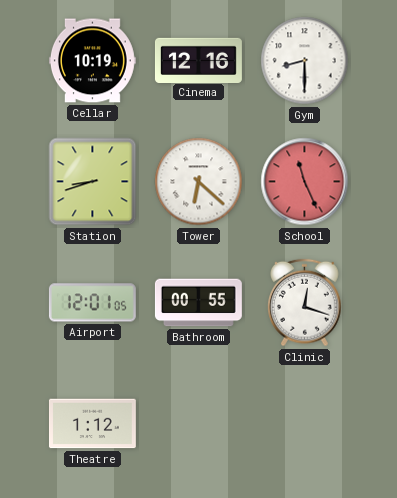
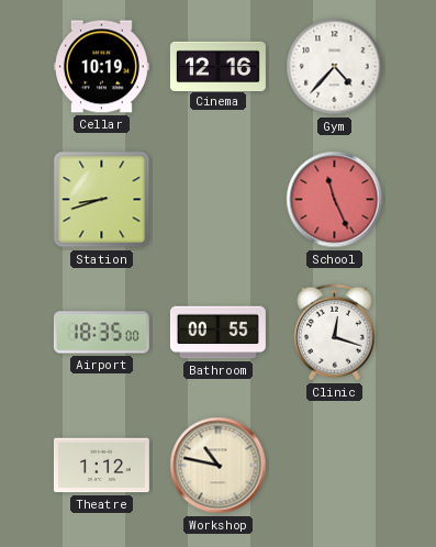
Gym: 8:30 -> 4:37
Tower: 6:22 -> none
Airport: 12:01 -> 18:35
Workshop: none -> 10:47
